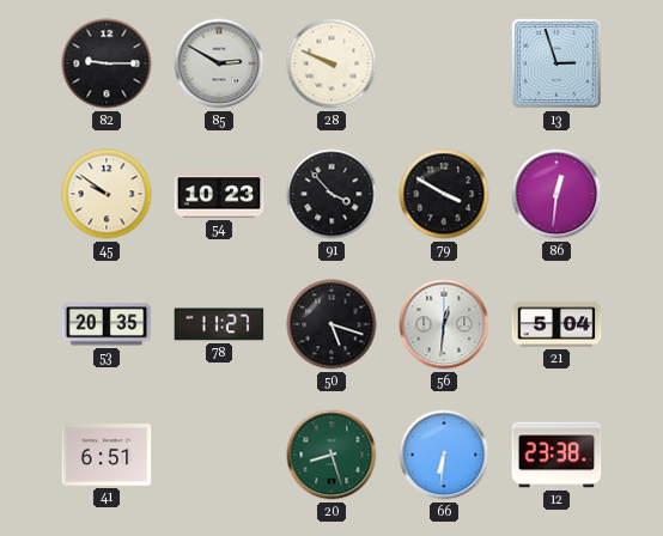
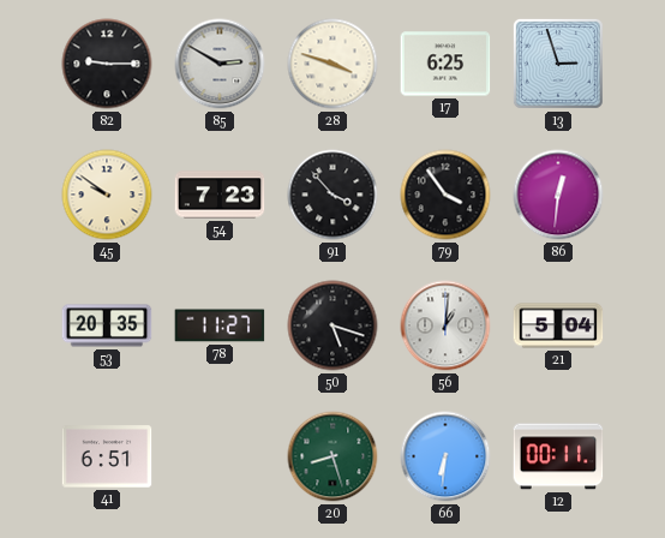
28: 9:49 -> 3:48
17: none -> 6:25
54: 10:23 -> 7:23
79: 3:50 -> 3:54
56: 12:31 -> 1:01
12: 23:38 -> 00:11
